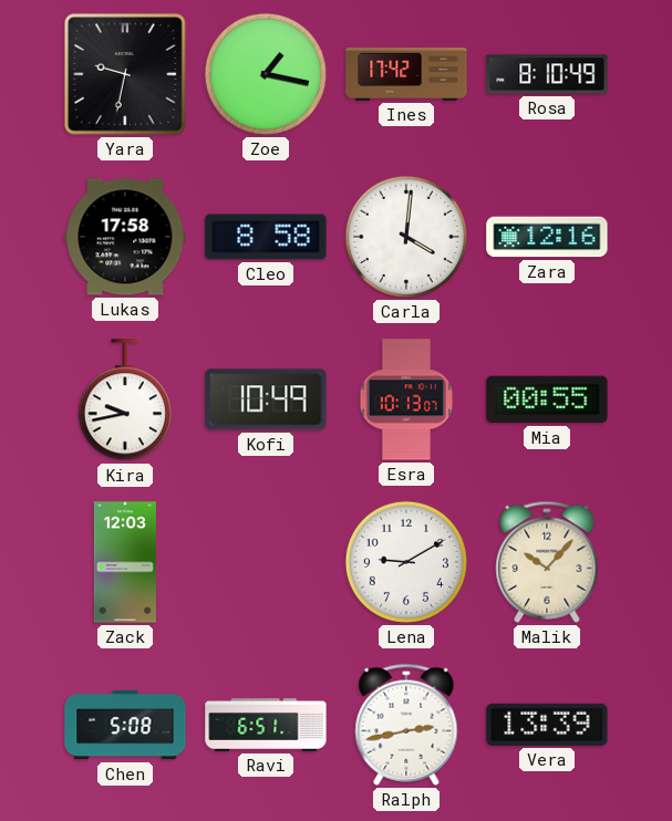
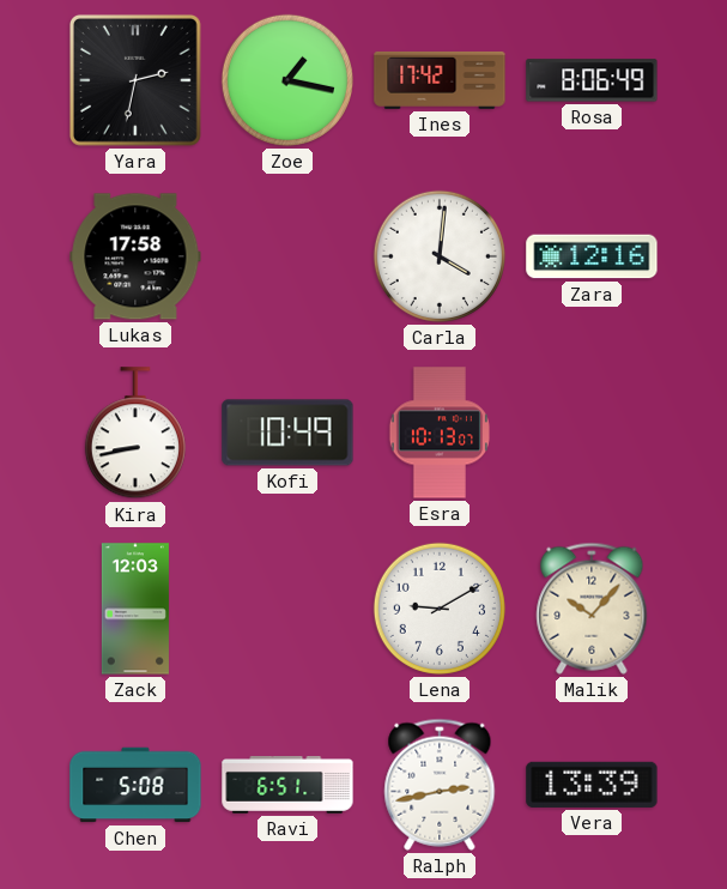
Yara: 9:32 -> 2:32
Rosa: 8:10 -> 8:06
Cleo: 8:58 -> none
Kira: 9:43 -> 8:43
Mia: 00:55 -> none
